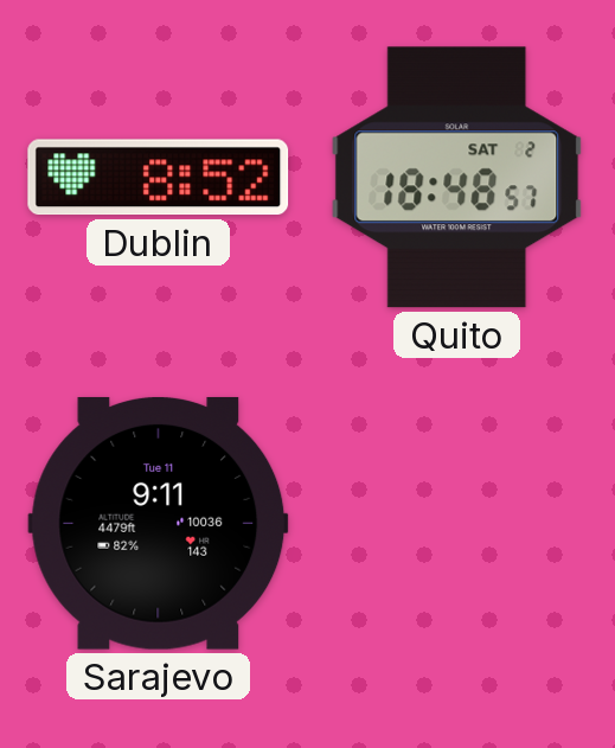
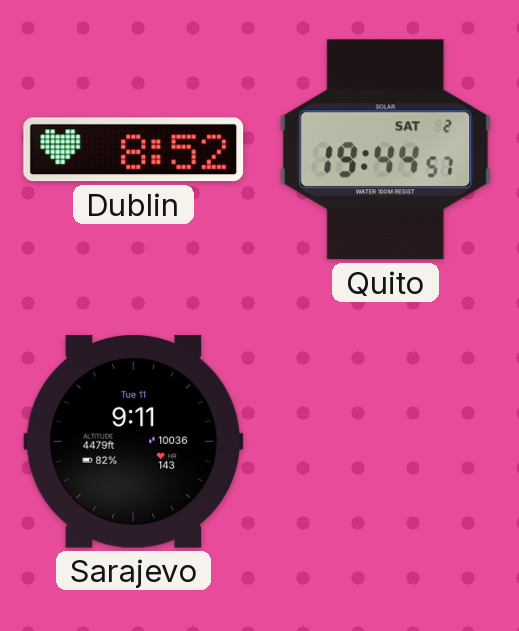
Quito: 18:48 -> 19:44
